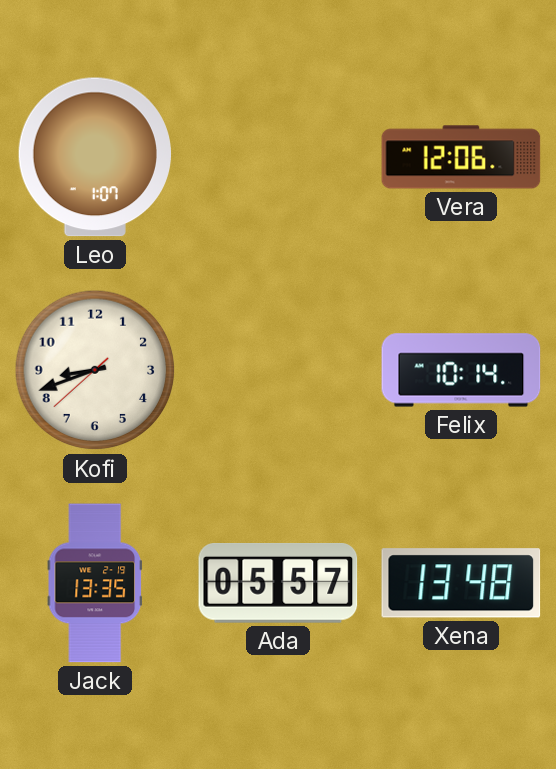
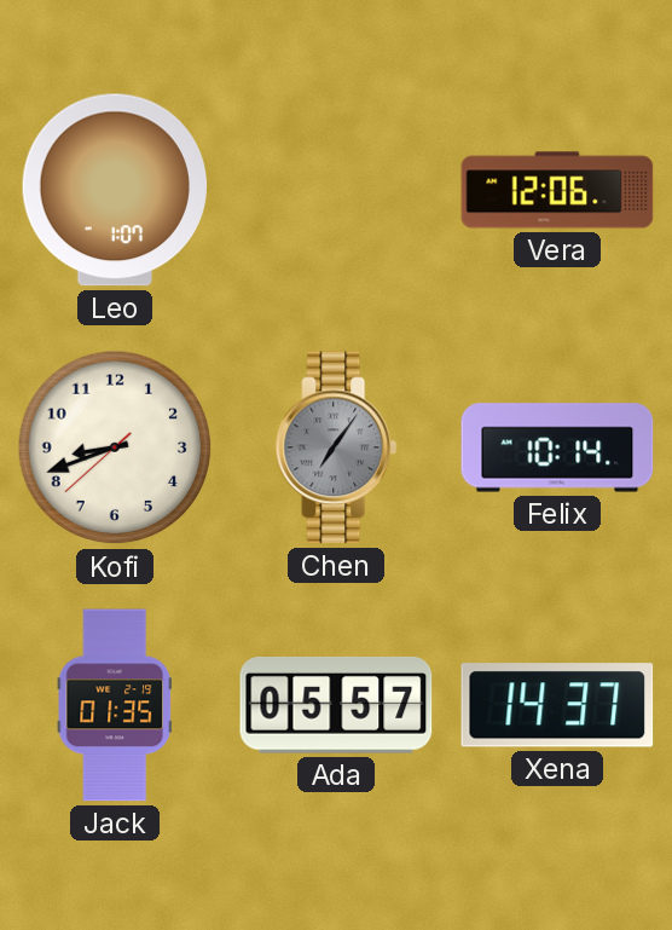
Chen: none -> 7:06
Jack: 13:35 -> 01:35
Xena: 13:48 -> 14:37
